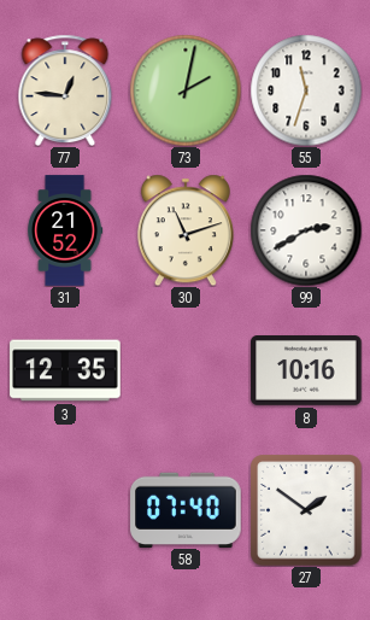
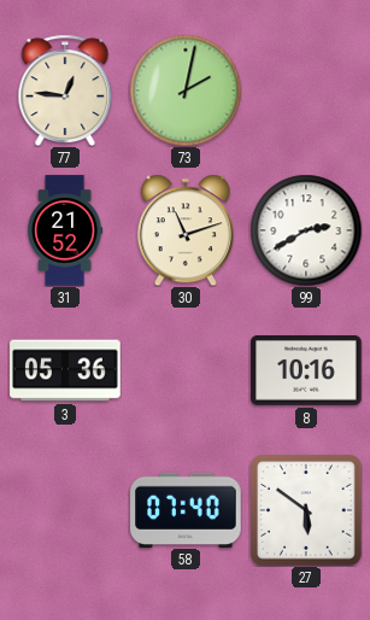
55: 11:33 -> none
3: 12:35 -> 05:36
27: 1:51 -> 5:51
